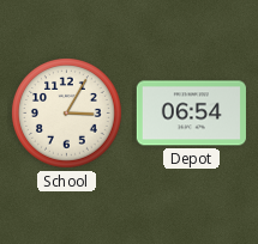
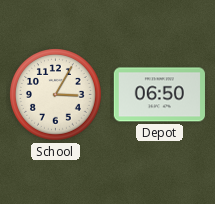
Depot: 06:54 -> 06:50
